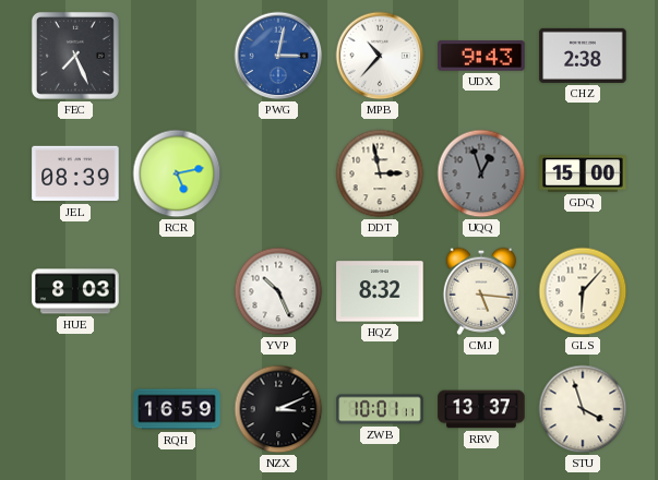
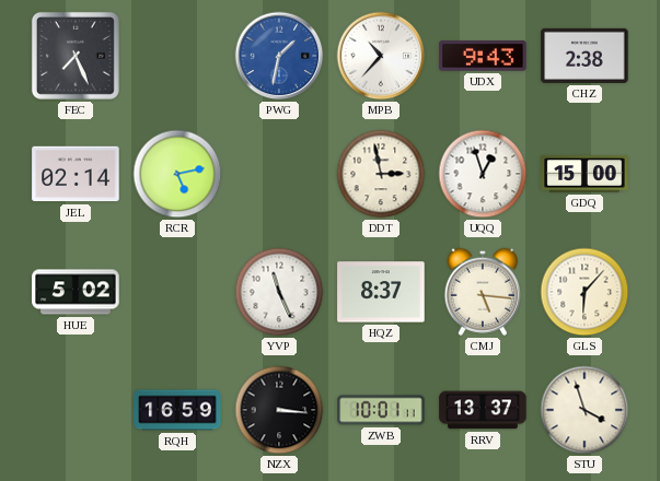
PWG: 3:02 -> 1:32
JEL: 08:39 -> 02:14
UQQ dial: grey -> white
HUE: 8:03 -> 5:02
YVP: 10:26 -> 11:26
HQZ: 8:32 -> 8:37
NZX: 3:11 -> 3:16
